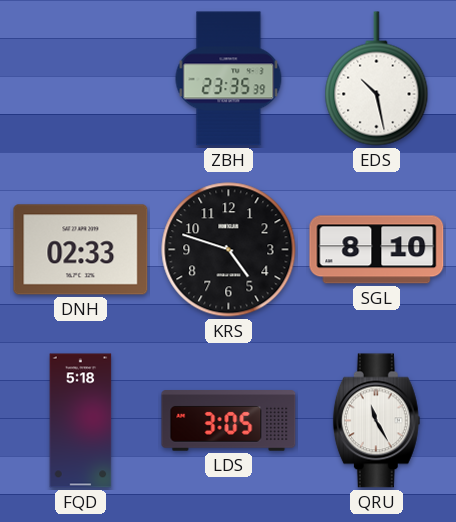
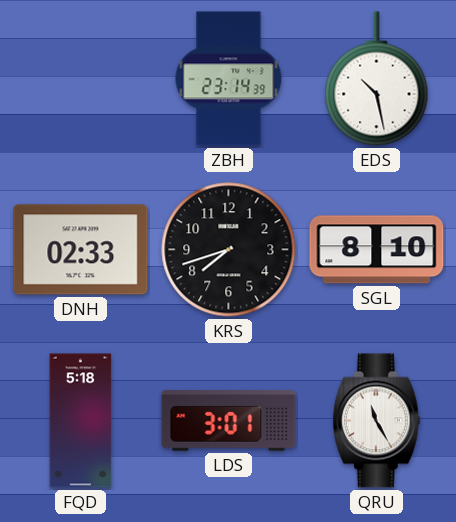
ZBH: 23:35 -> 23:14
KRS: 4:48 -> 7:42
LDS: 3:05 -> 3:01
